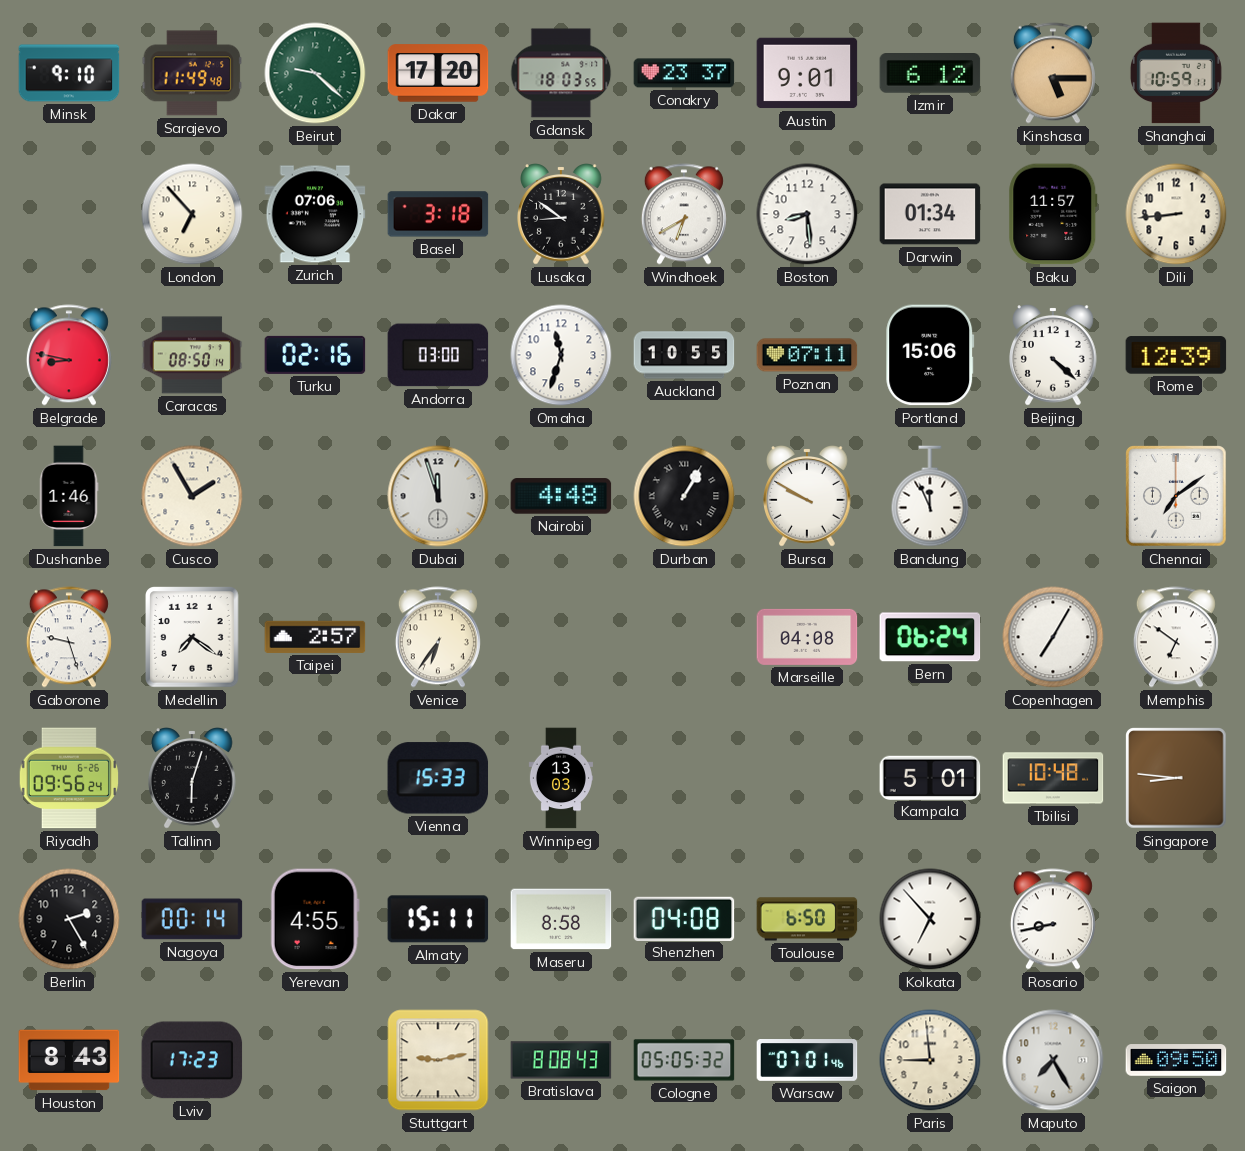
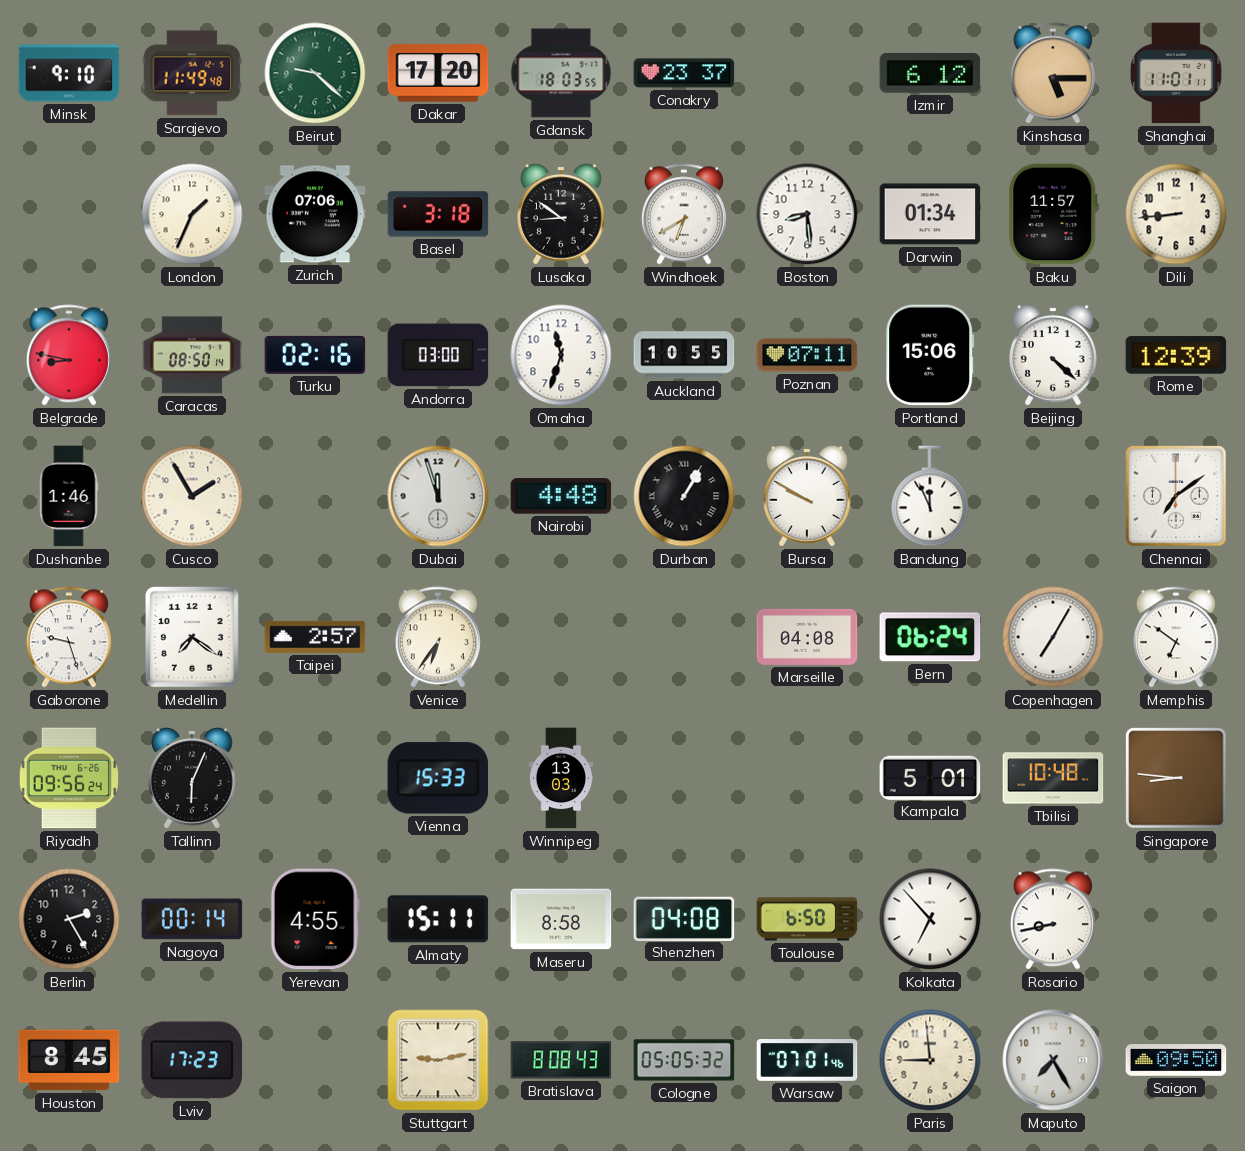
Austin: 9:01 -> none
Shanghai: 10:59 -> 11:01
London: 6:53 -> 1:34
Tallinn: 6:03 -> 6:04
Houston: 8:43 -> 8:45
